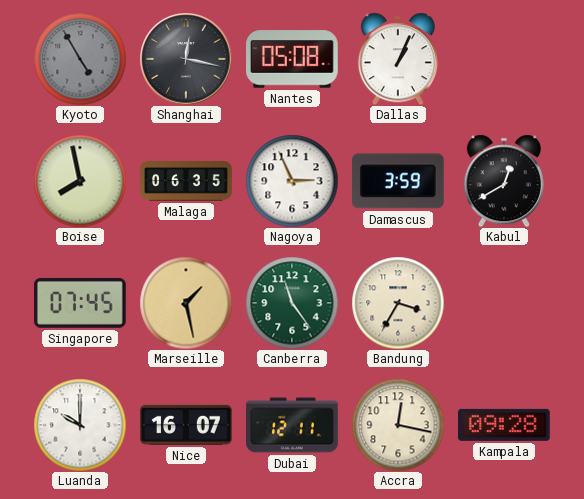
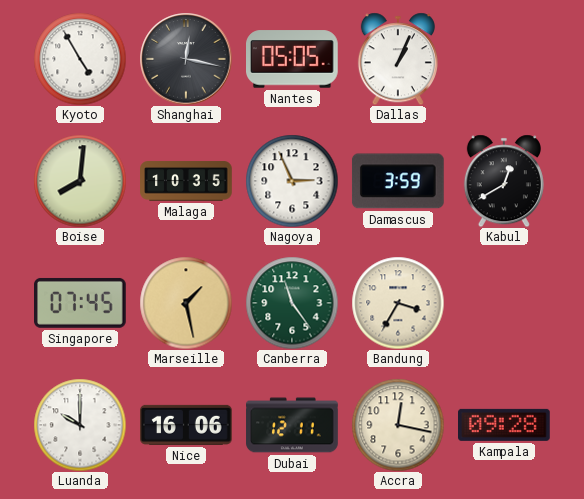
Kyoto dial: grey -> white
Nantes: 05:08 -> 05:05
Boise: 7:58 -> 8:01
Malaga: 06:35 -> 10:35
Nice: 16:07 -> 16:06
